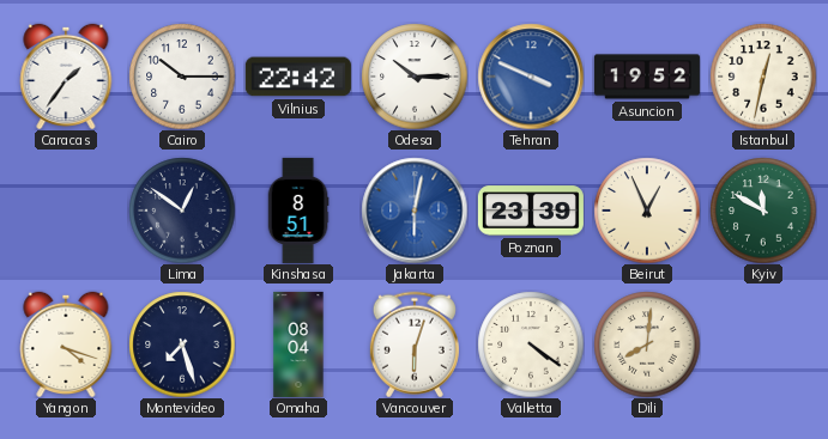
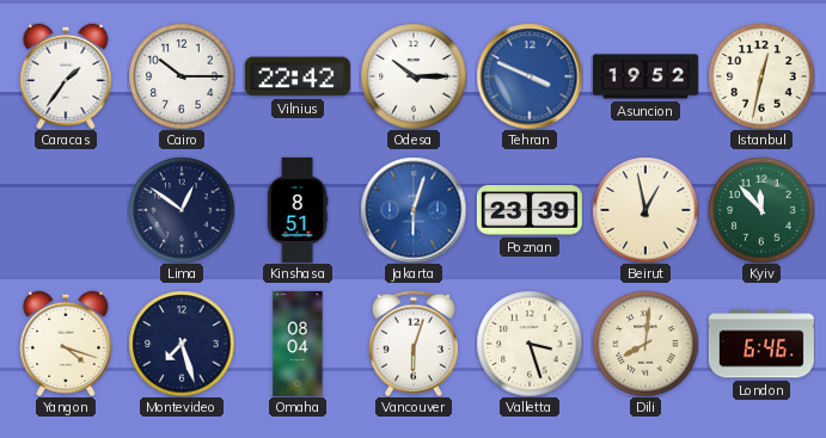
Jakarta: 6:02 -> 6:03
Beirut: 12:56 -> 12:58
Kyiv: 11:50 -> 11:53
Valletta: 4:21 -> 3:27
London: none -> 6:46
